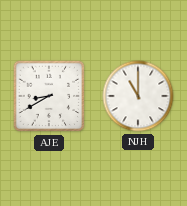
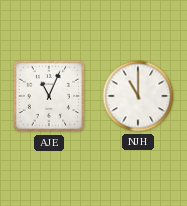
AJE: 8:40 -> 11:04
